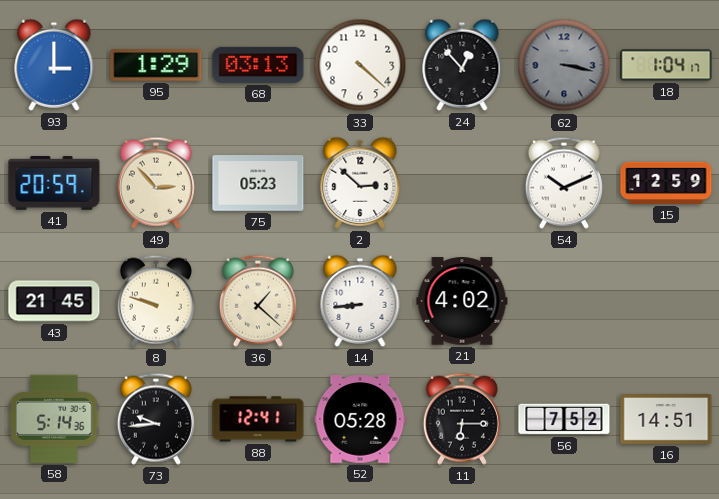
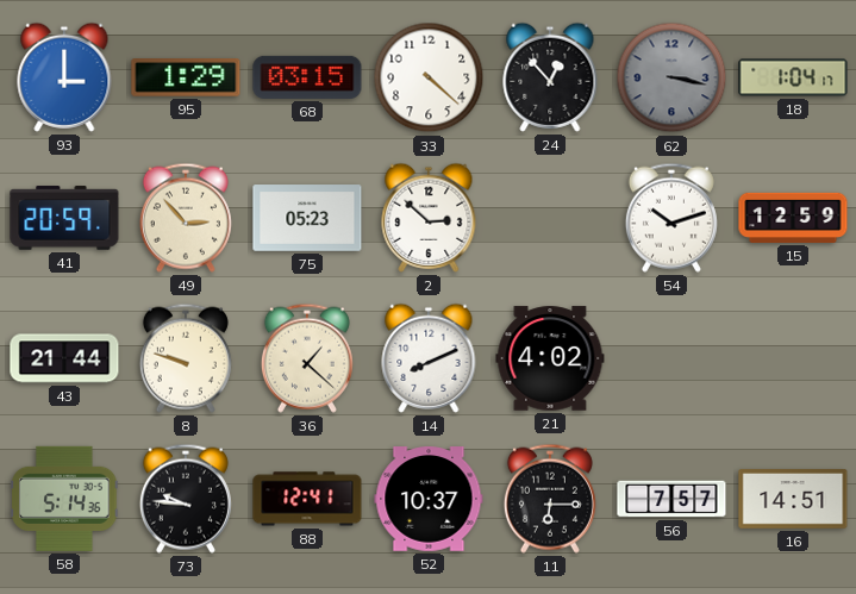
68: 03:13 -> 03:15
54: 10:11 -> 10:12
43: 21:45 -> 21:44
14: 8:44 -> 8:11
73: 9:44 -> 9:46
52: 05:28 -> 10:37
56: 7:52 -> 7:57
